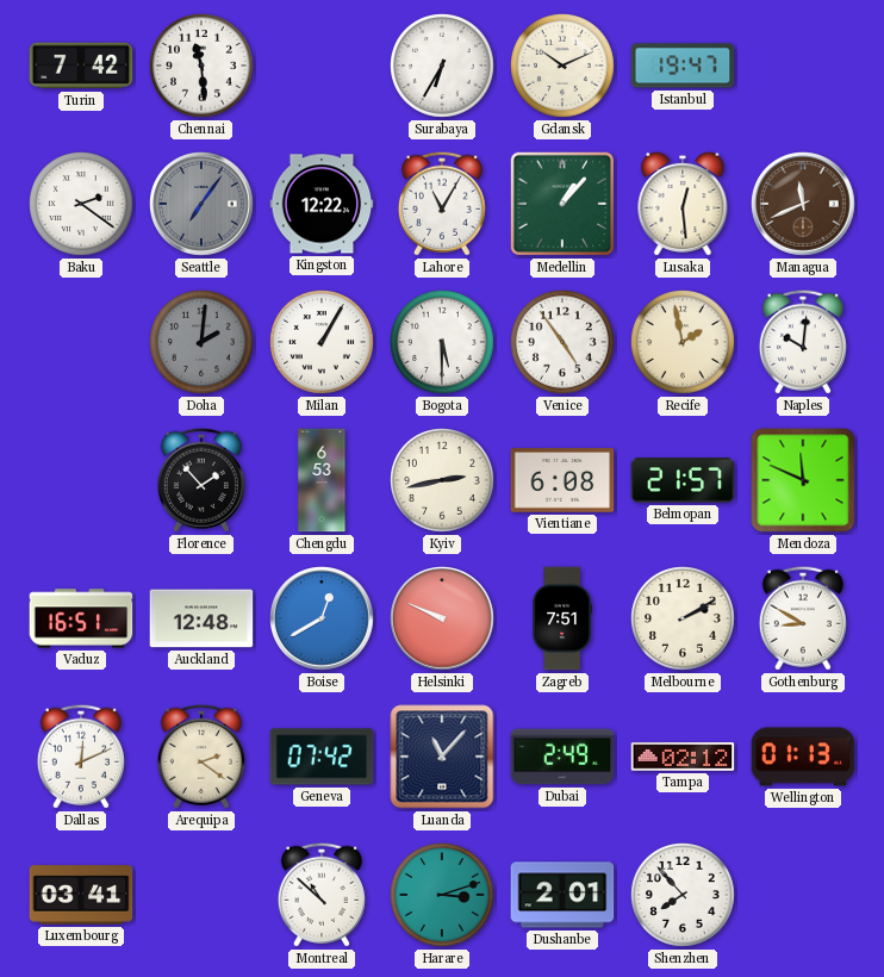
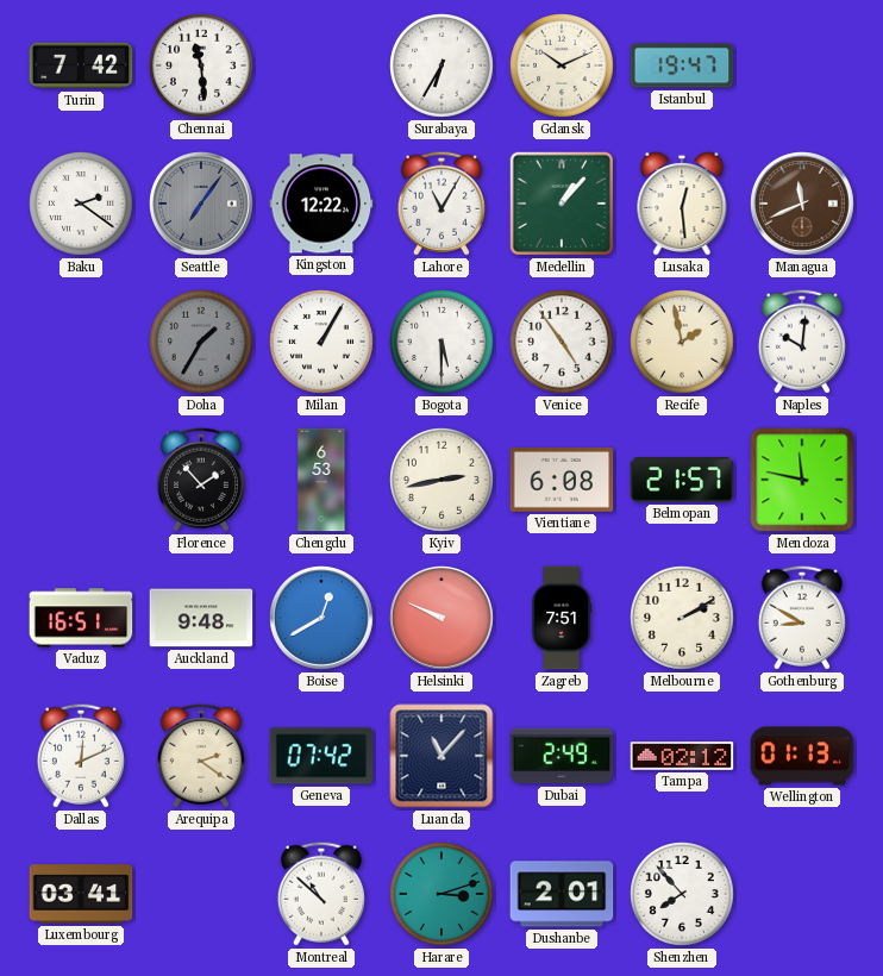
Doha: 2:01 -> 1:35
Mendoza: 11:49 -> 11:47
Auckland: 12:48 -> 9:48
